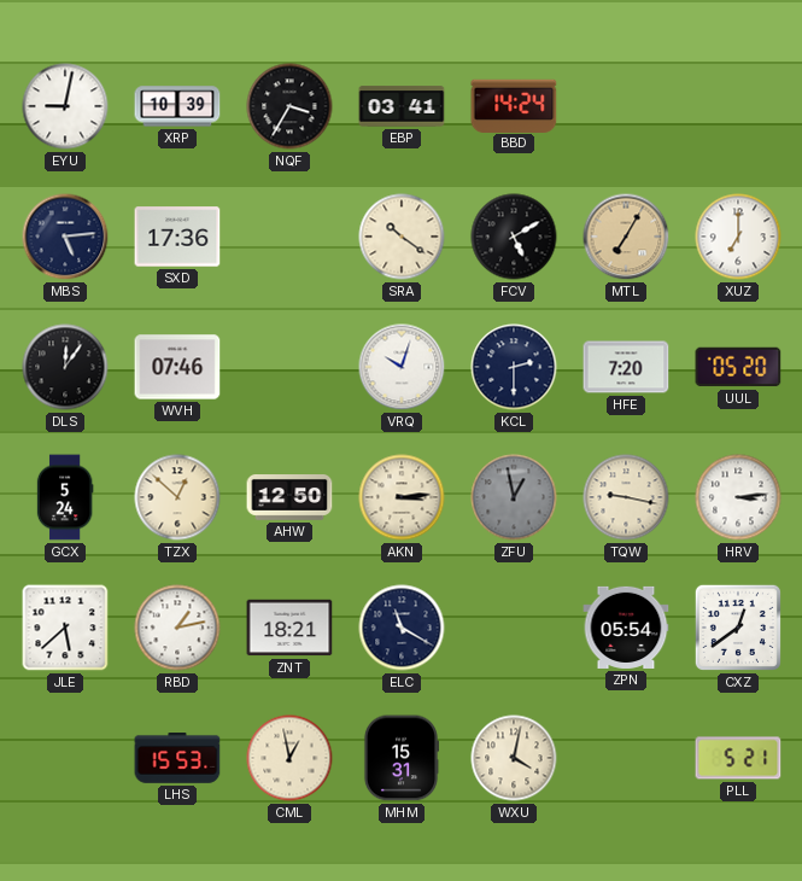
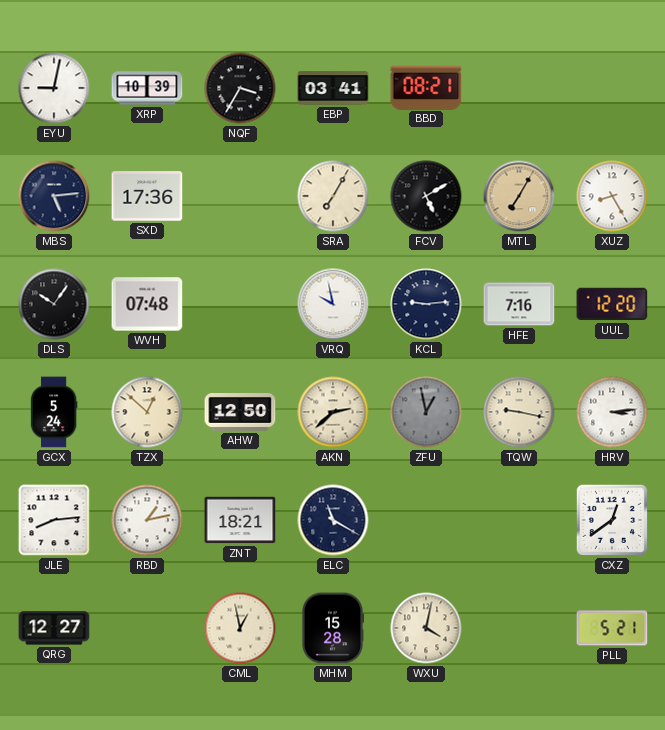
BBD: 14:24 -> 08:21
SRA: 10:21 -> 7:05
XUZ: 7:00 -> 8:25
DLS: 12:06 -> 10:06
WVH: 07:46 -> 07:48
VRQ: 10:03 -> 9:58
KCL: 2:30 -> 9:14
HFE: 7:20 -> 7:16
UUL: 05:20 -> 12:20
AKN: 3:14 -> 2:38
JLE: 5:38 -> 8:14
ZPN: 05:54 -> none
QRG: none -> 12:27
LHS: 15:53 -> none
MHM: 15:31 -> 15:28
